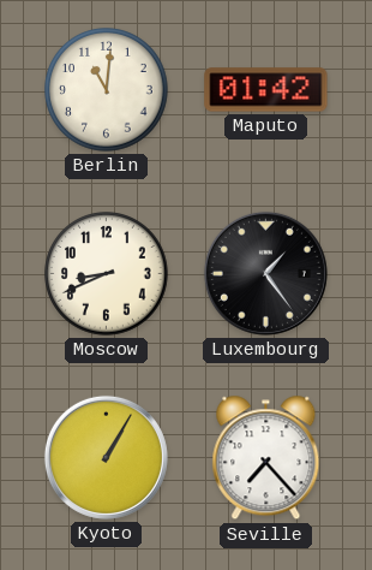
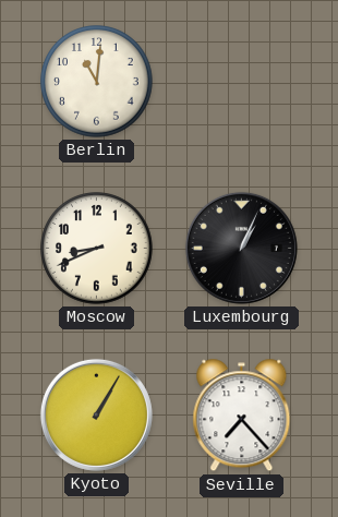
Maputo: 01:42 -> none
Luxembourg: 1:24 -> 1:04
